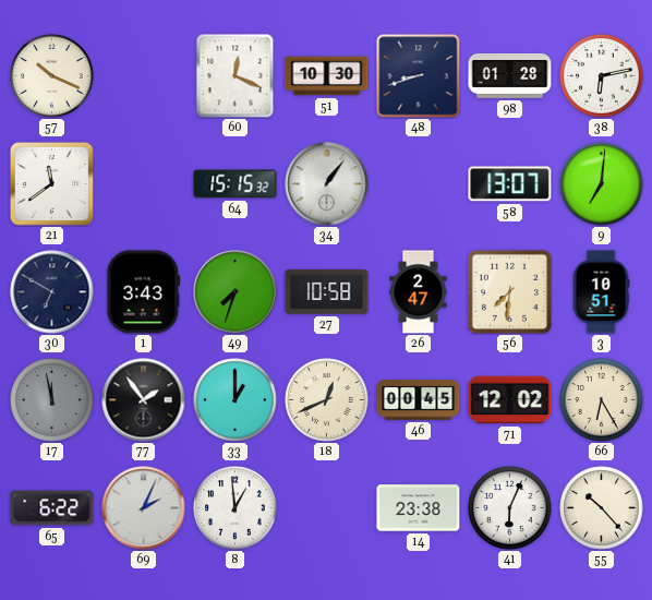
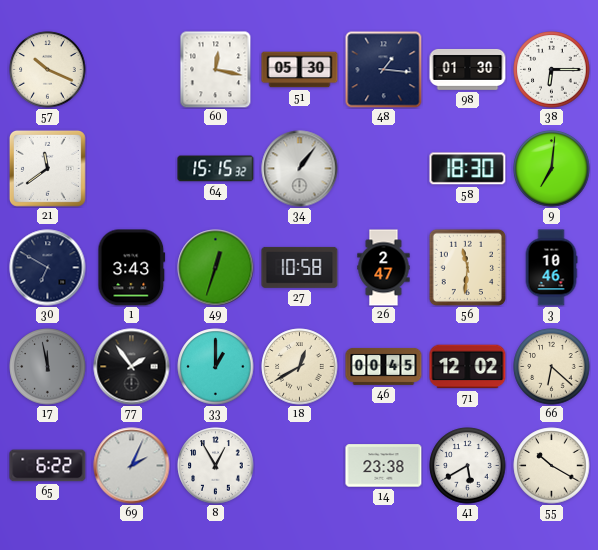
60: 12:19 -> 12:17
51: 10:30 -> 05:30
48: 8:42 -> 1:16
98: 01:28 -> 01:30
38: 6:13 -> 6:15
58: 13:07 -> 18:30
49: 7:33 -> 12:33
56: 7:31 -> 11:31
3: 10:51 -> 10:46
18: 12:41 -> 12:40
66: 6:25 -> 6:22
8: 12:59 -> 12:55
41: 6:04 -> 5:40
55: 10:23 -> 10:20
